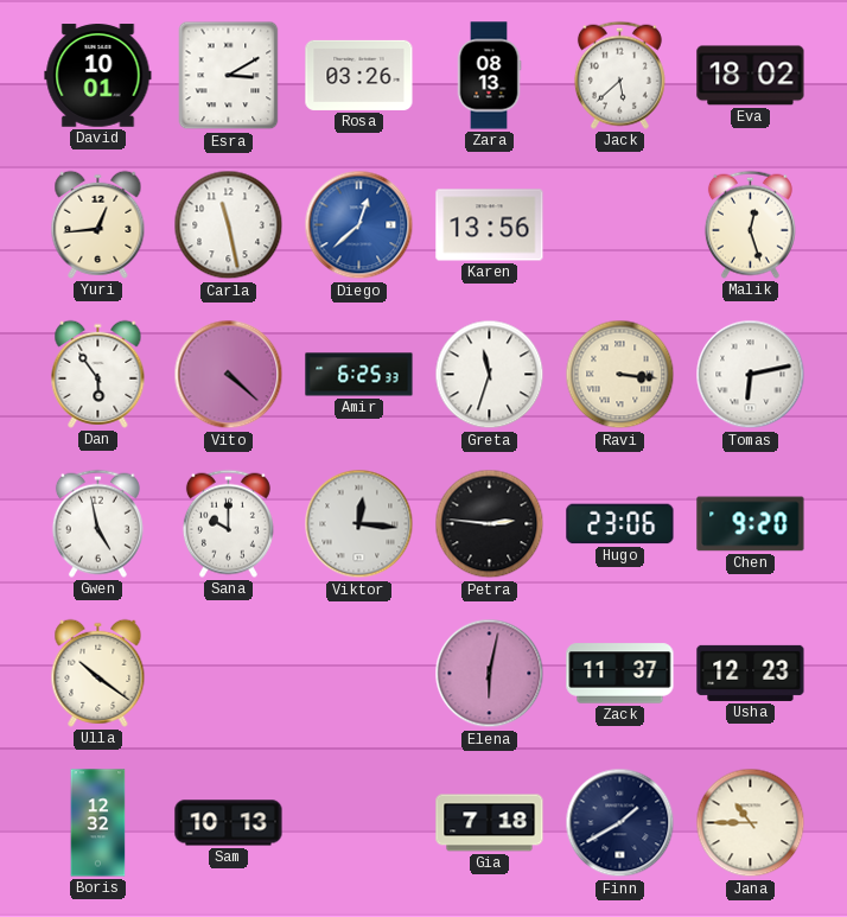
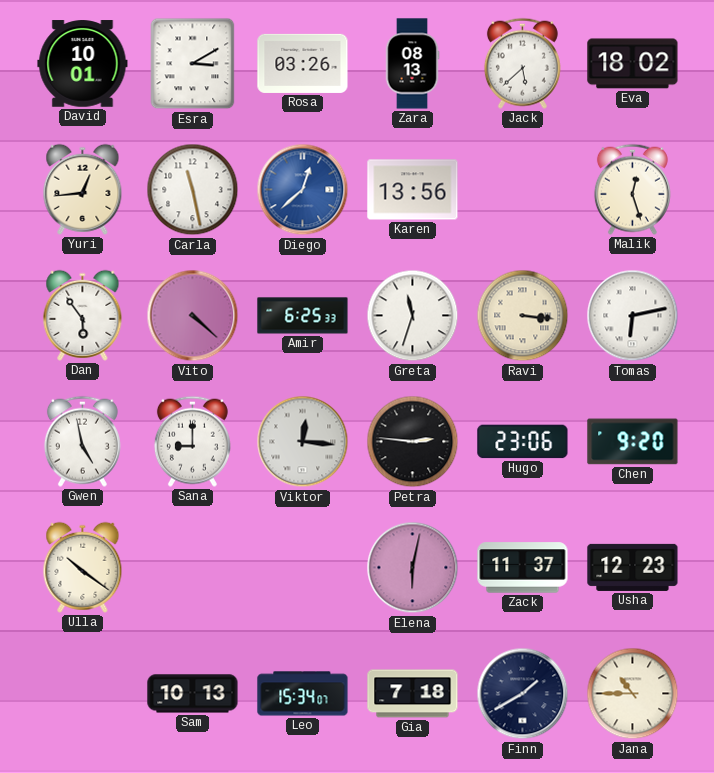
Sana: 10:00 -> 9:00
Boris: 12:32 -> none
Leo: none -> 15:34
